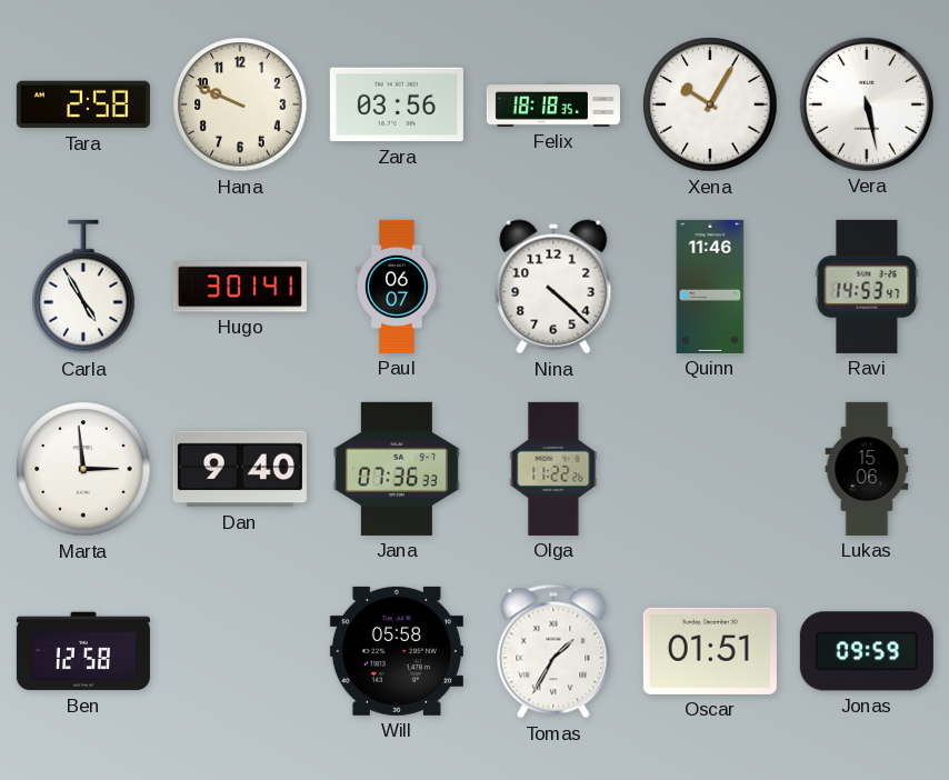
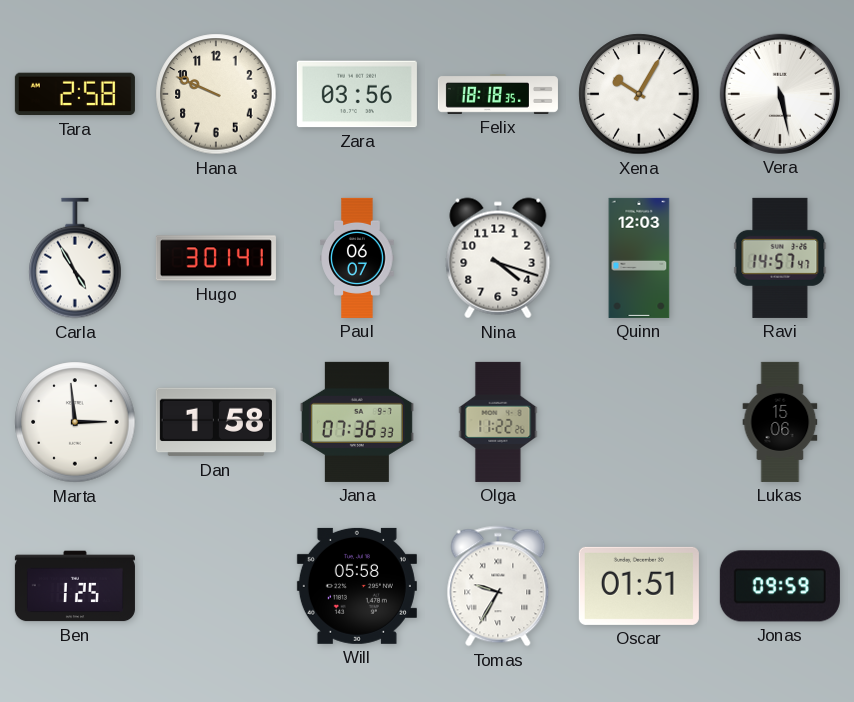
Nina: 4:22 -> 4:18
Quinn: 11:46 -> 12:03
Ravi: 14:53 -> 14:57
Dan: 9:40 -> 1:58
Ben: 12:58 -> 1:25
Tomas: 1:35 -> 9:35
